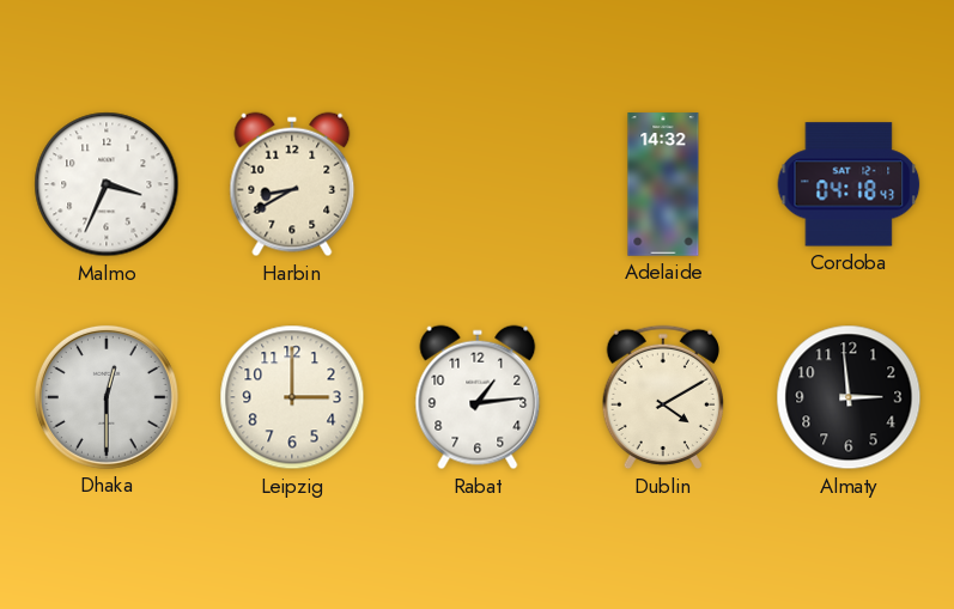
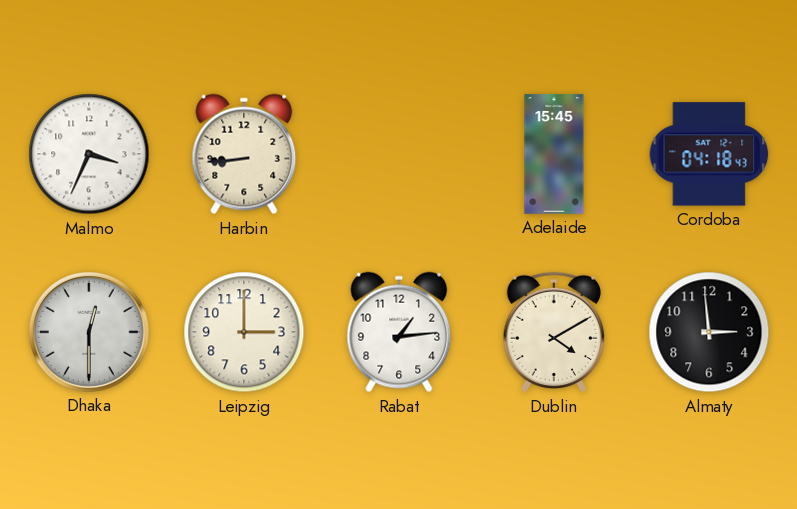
Harbin: 8:40 -> 8:44
Adelaide: 14:32 -> 15:45
